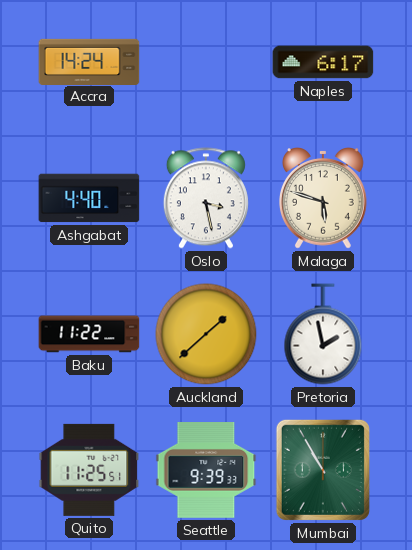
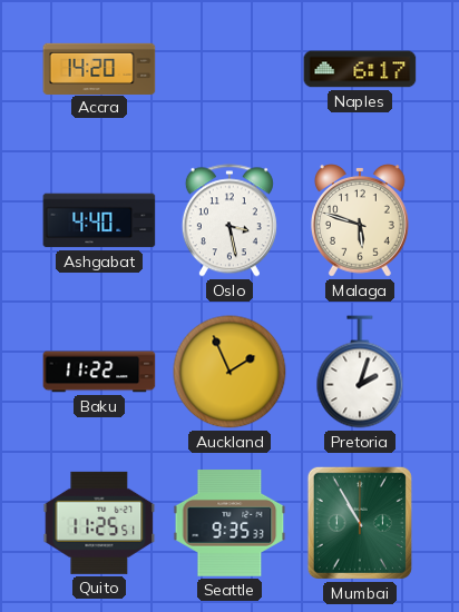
Accra: 14:24 -> 14:20
Auckland: 1:38 -> 1:56
Pretoria: 1:58 -> 2:03
Seattle: 9:39 -> 9:35
